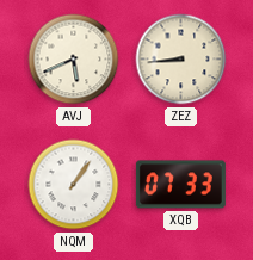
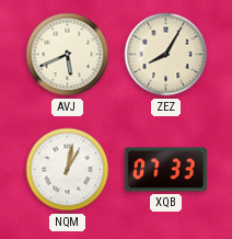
ZEZ: 8:44 -> 8:05
NQM: 1:06 -> 1:02
